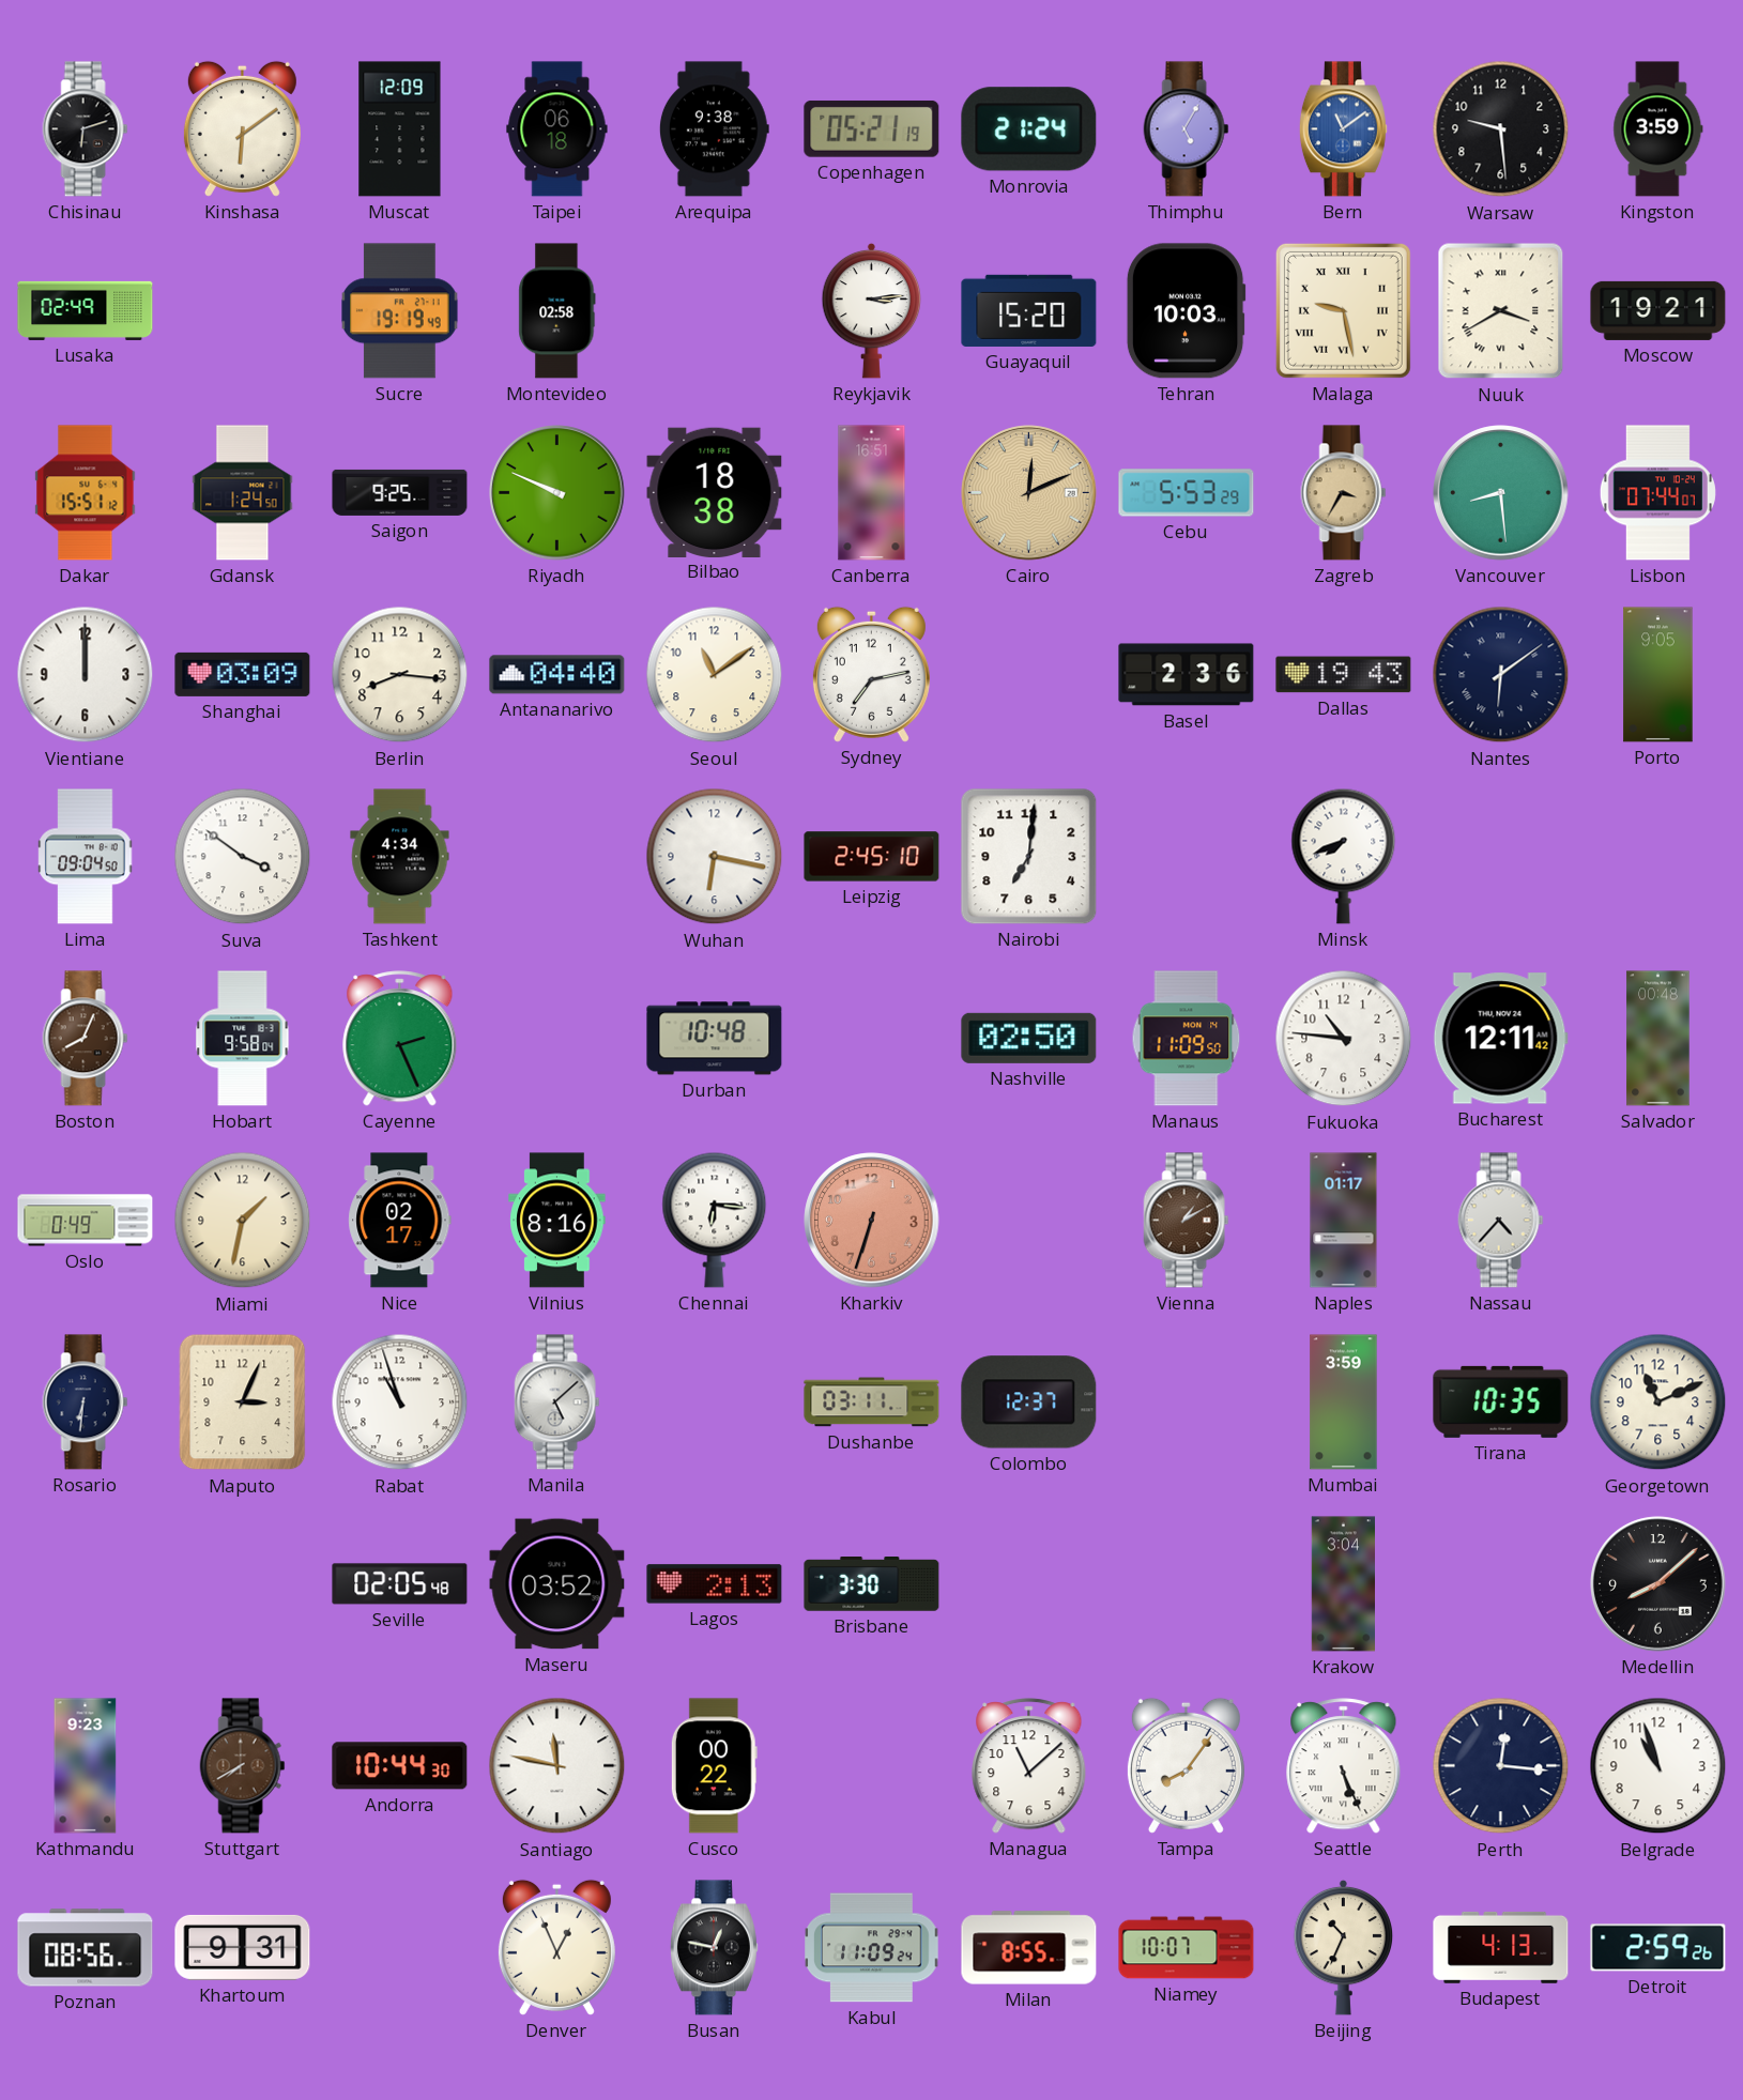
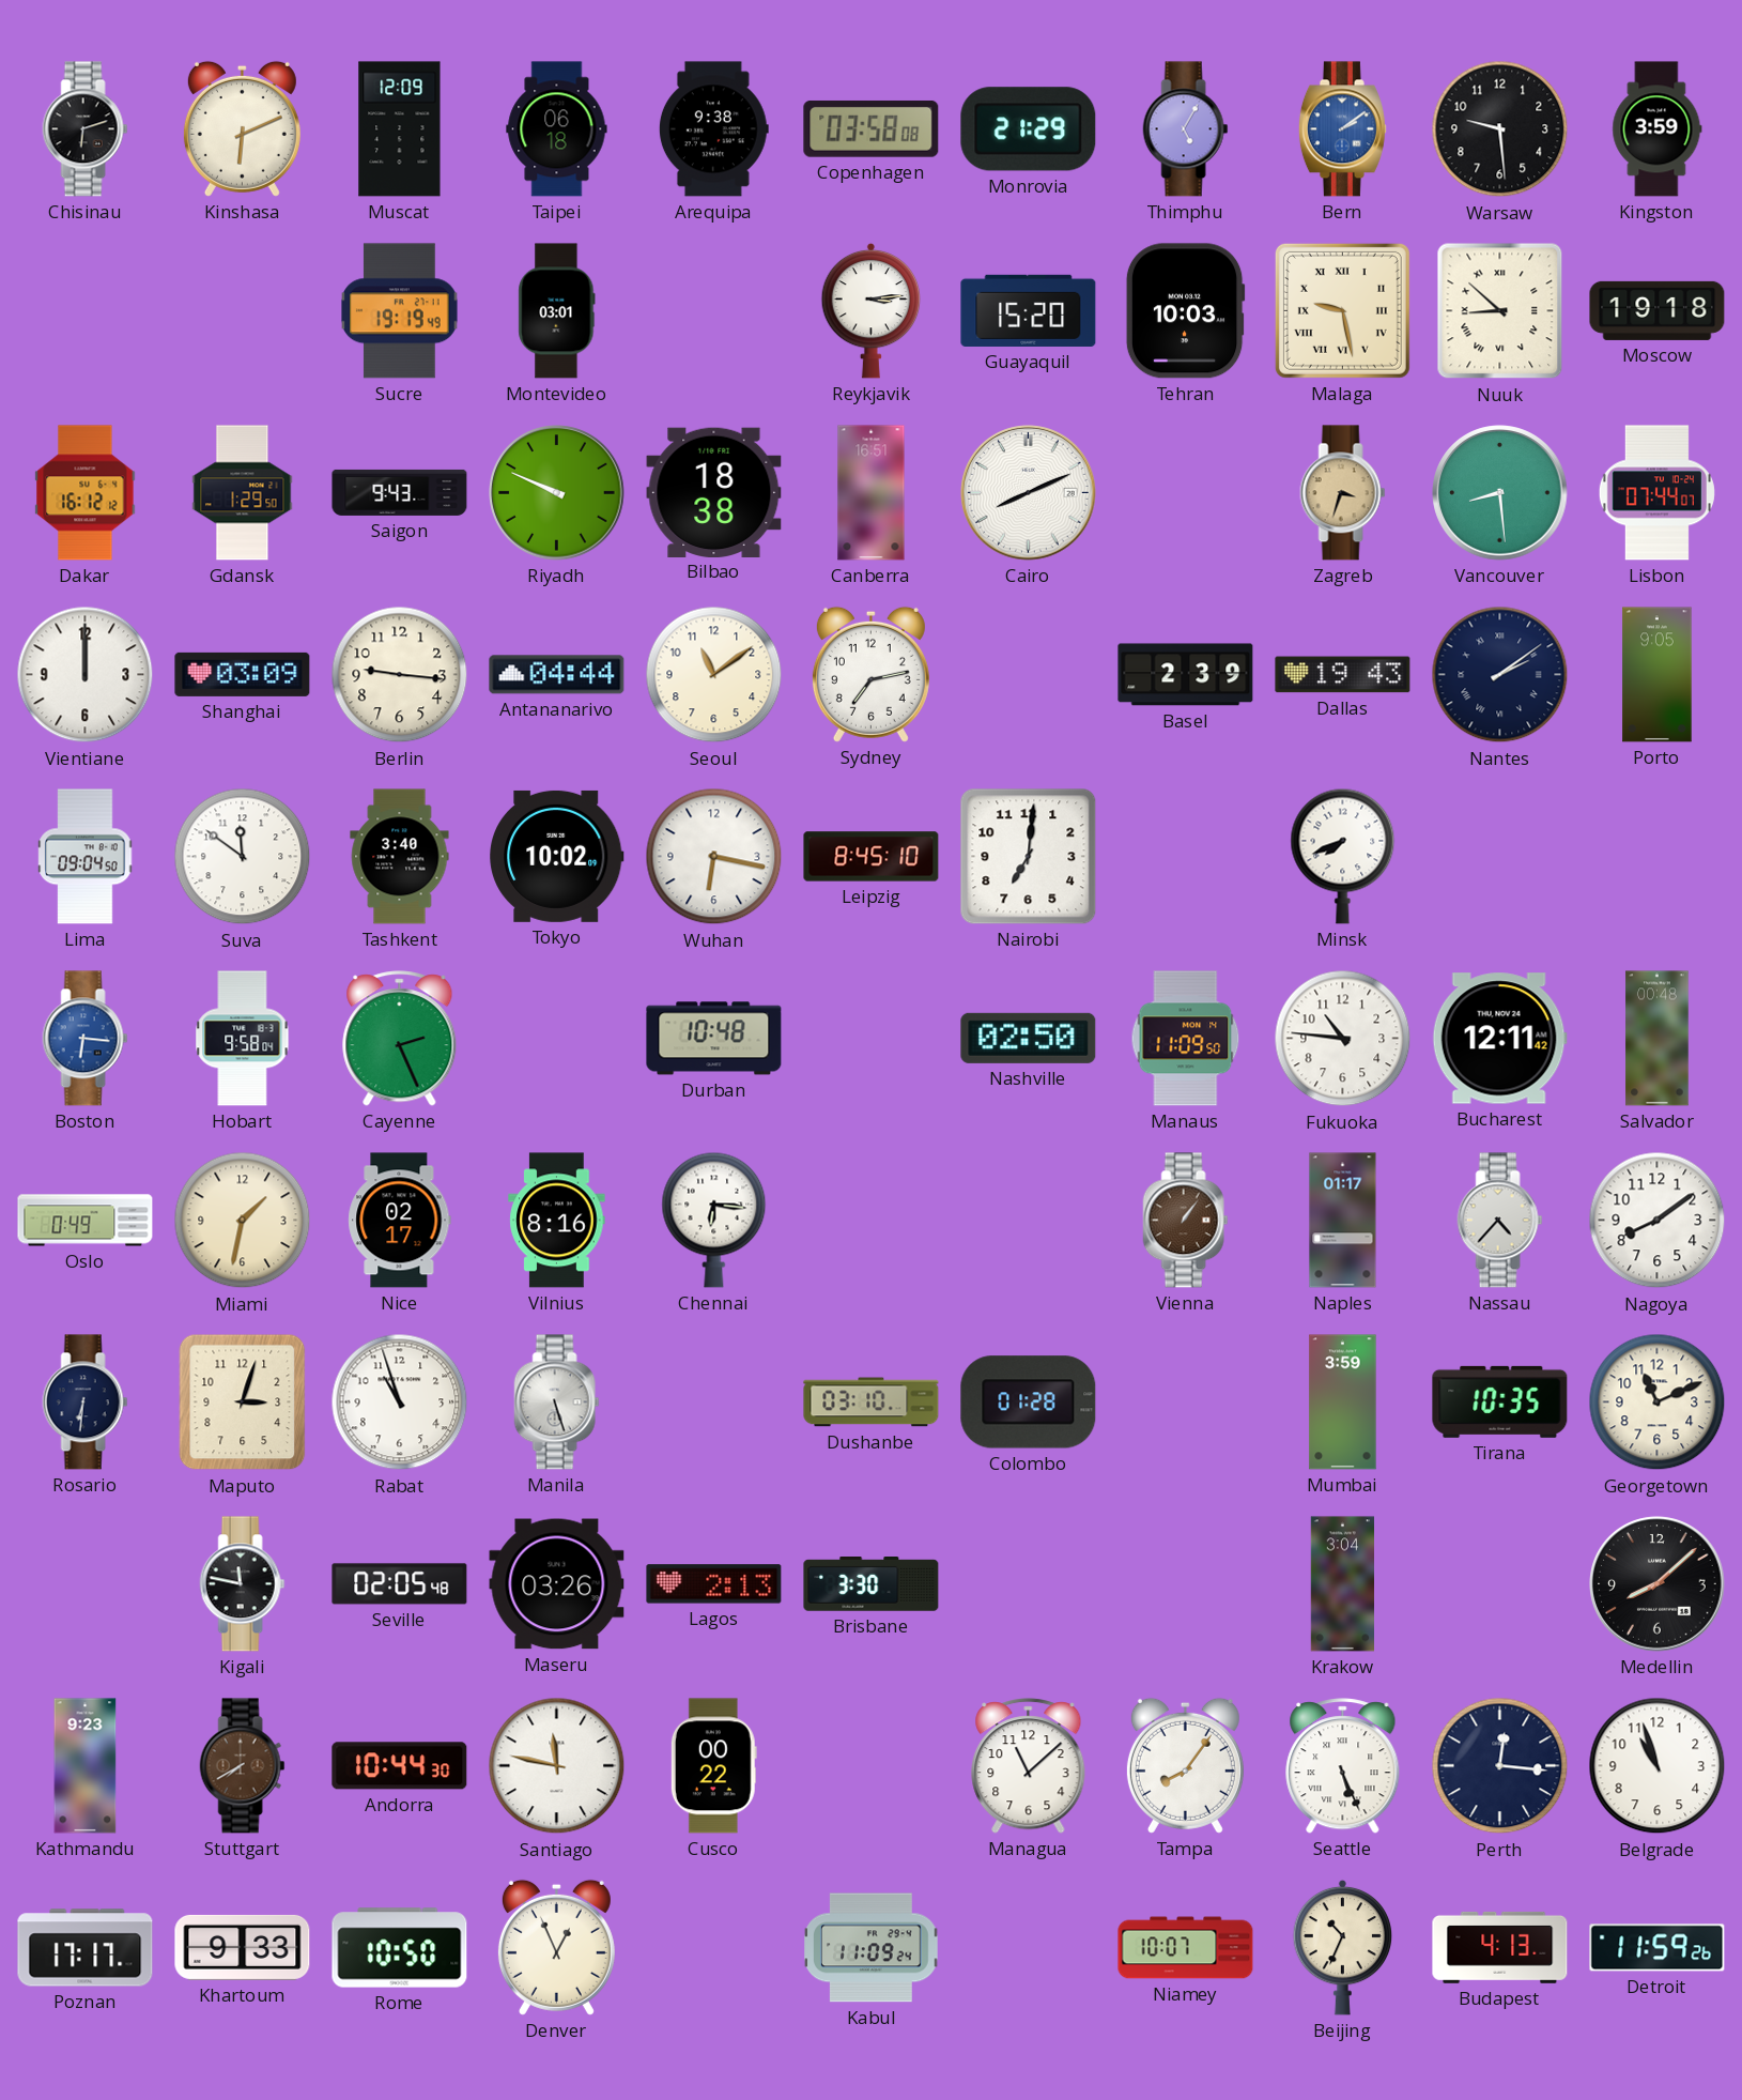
Kinshasa: 6:09 -> 6:11
Copenhagen: 05:21 -> 03:58
Monrovia: 21:24 -> 21:29
Bern: 11:09 -> 2:09
Lusaka: 02:49 -> none
Montevideo: 02:58 -> 03:01
Nuuk: 3:40 -> 8:52
Moscow: 19:21 -> 19:18
Dakar: 15:51 -> 16:12
Gdansk: 1:24 -> 1:29
Saigon: 9:25 -> 9:43
Cairo: 12:11 -> 8:11
Cairo dial: champagne -> white
Cebu: 5:53 -> none
Zagreb: 3:35 -> 3:33
Berlin: 8:16 -> 9:16
Antananarivo: 04:40 -> 04:44
Basel: 2:36 -> 2:39
Nantes: 6:09 -> 2:09
Suva: 3:51 -> 11:51
Tashkent: 4:34 -> 3:40
Tokyo: none -> 10:02
Leipzig: 2:45 -> 8:45
Boston: 8:04 -> 6:16
Boston dial: brown -> blue
Kharkiv: 6:33 -> none
Vienna: 1:10 -> 1:06
Nagoya: none -> 8:09
Maputo: 3:04 -> 3:03
Manila: 5:08 -> 5:27
Dushanbe: 03:11 -> 03:10
Colombo: 12:37 -> 01:28
Kigali: none -> 11:47
Maseru: 03:52 -> 03:26
Poznan: 08:56 -> 17:17
Khartoum: 9:31 -> 9:33
Rome: none -> 10:50
Busan: 12:47 -> none
Milan: 8:55 -> none
Detroit: 2:59 -> 11:59
